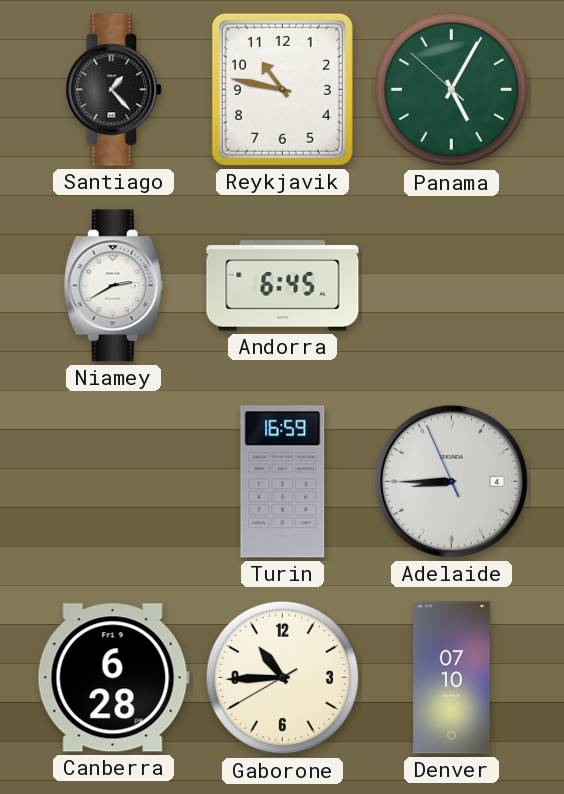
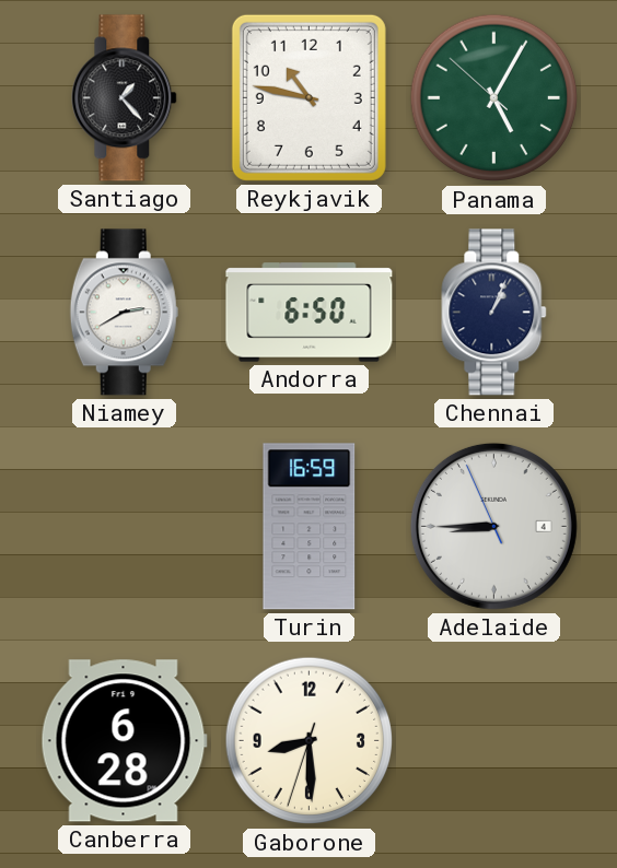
Andorra: 6:45 -> 6:50
Chennai: none -> 1:04
Gaborone: 10:44 -> 8:29
Denver: 07:10 -> none
